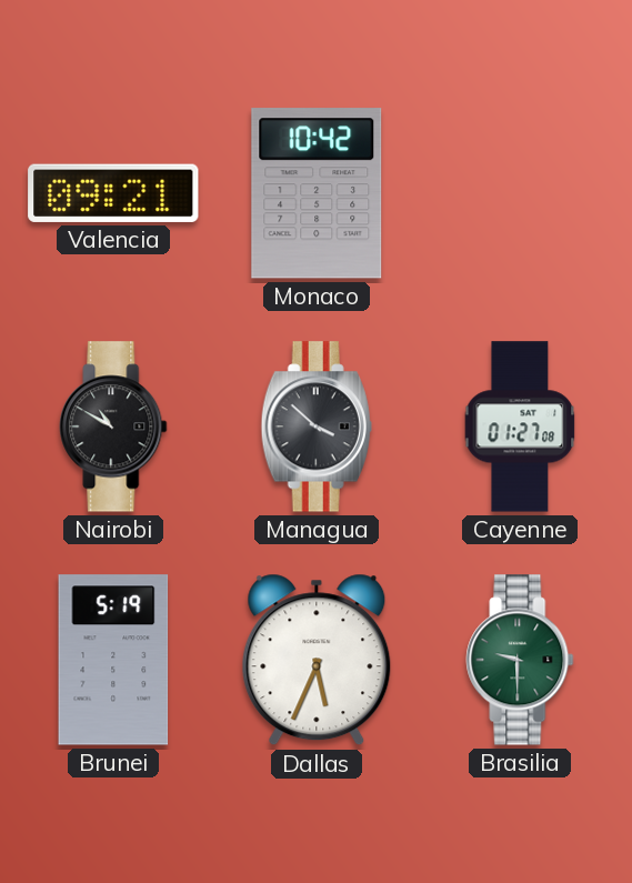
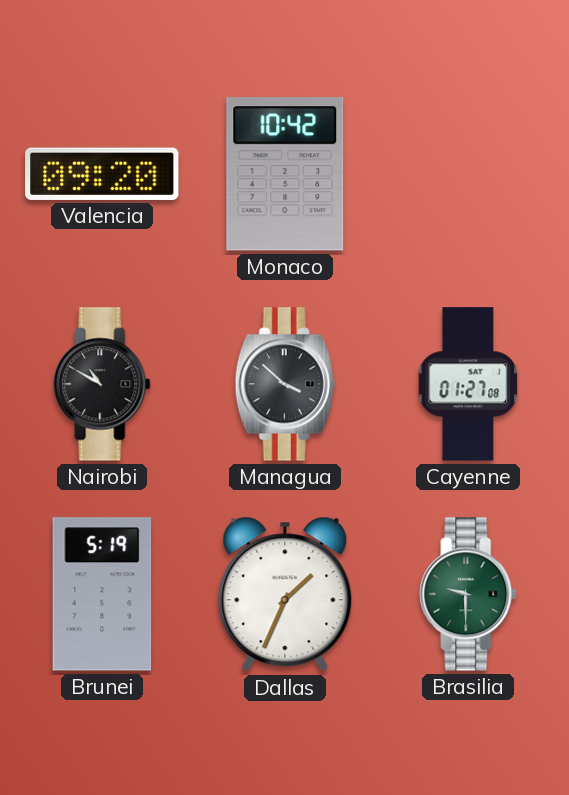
Valencia: 09:21 -> 09:20
Dallas: 5:34 -> 1:34
